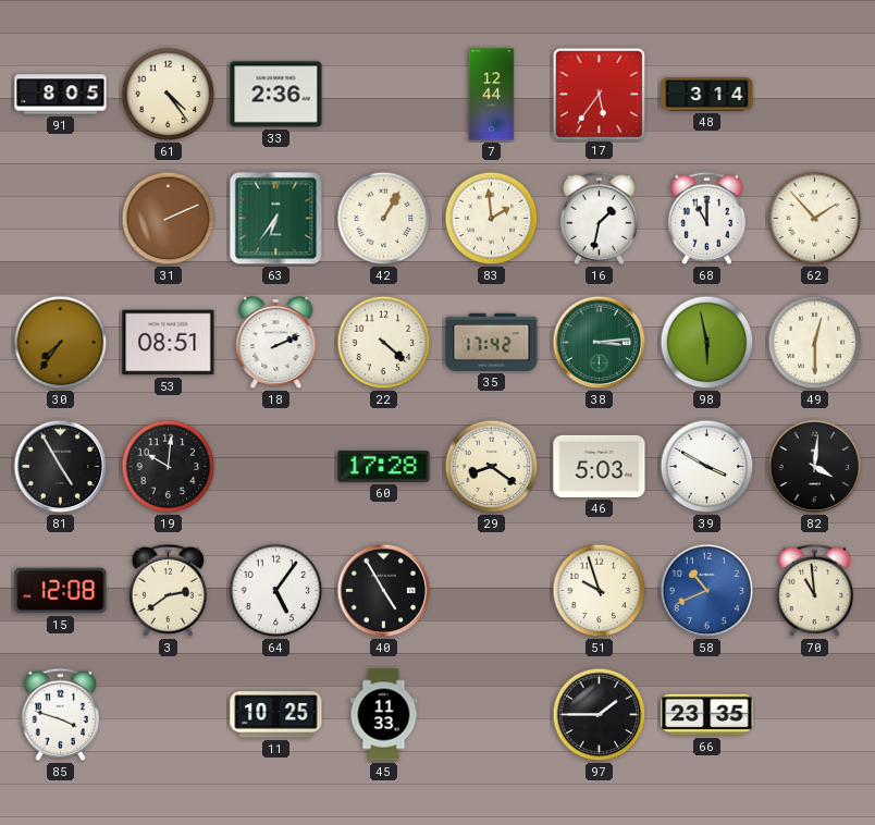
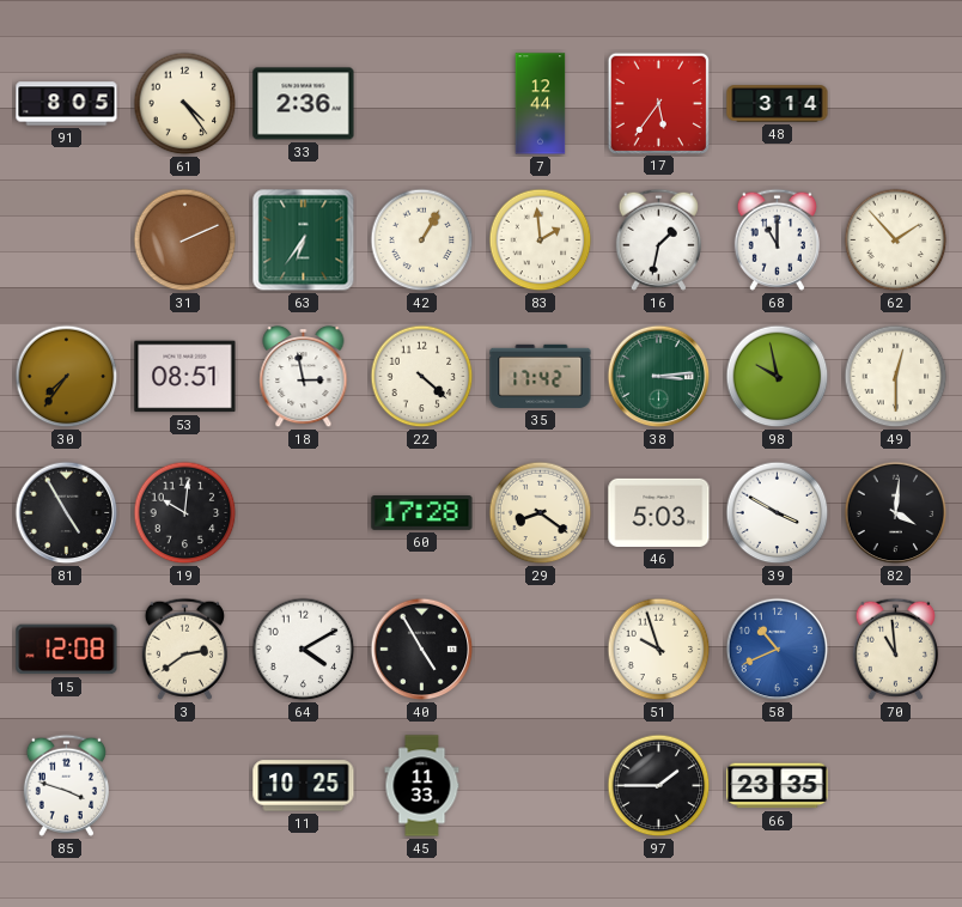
18: 2:11 -> 2:58
98: 5:58 -> 9:58
64: 5:06 -> 4:10
